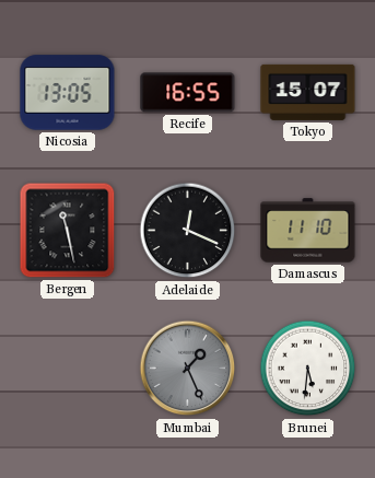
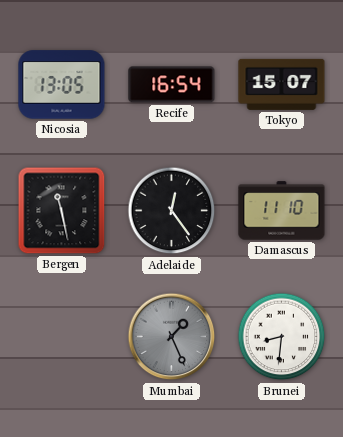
Recife: 16:55 -> 16:54
Adelaide: 12:19 -> 12:24
Brunei: 5:31 -> 8:31
